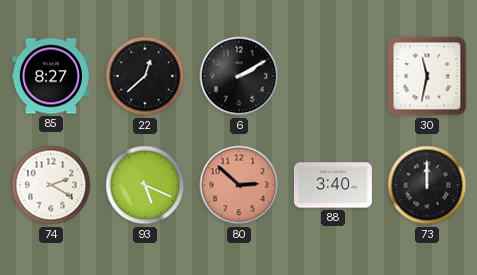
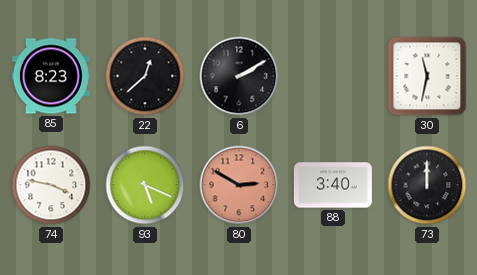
85: 8:27 -> 8:23
74: 2:20 -> 3:47
80: 2:52 -> 2:50
